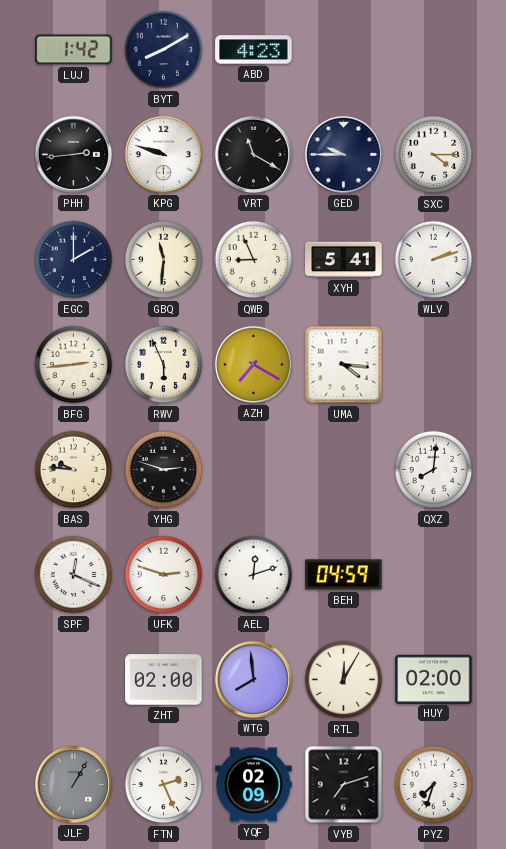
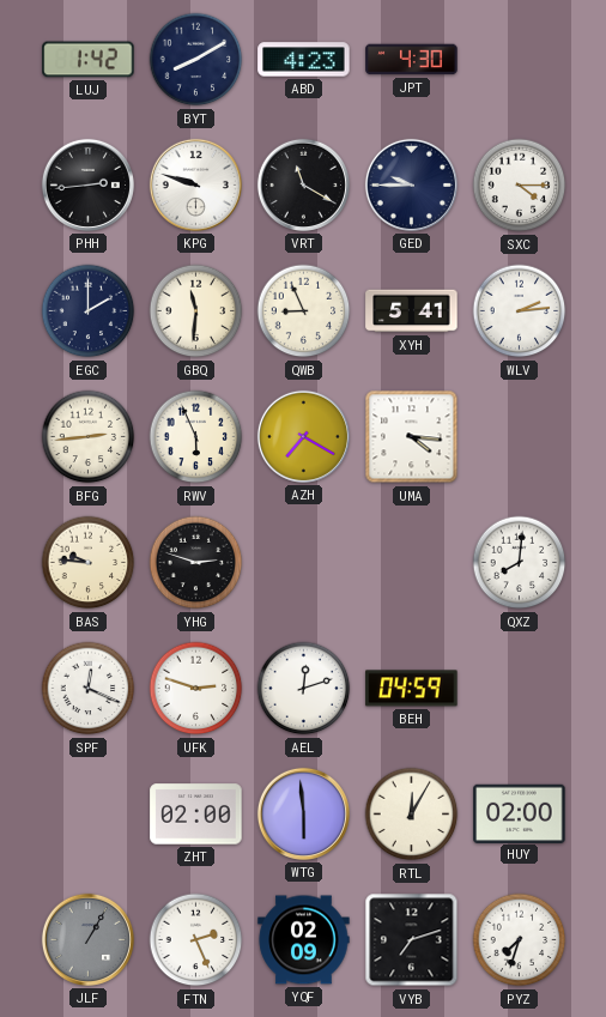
JPT: none -> 4:30
WLV: 2:12 -> 2:14
WTG: 7:59 -> 5:59
